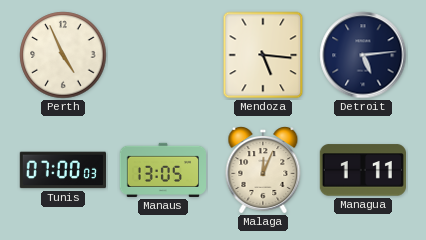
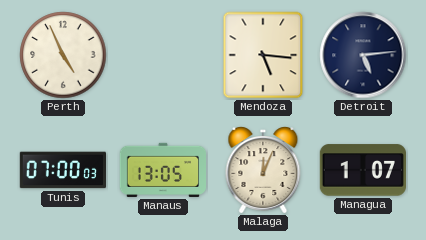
Managua: 1:11 -> 1:07
